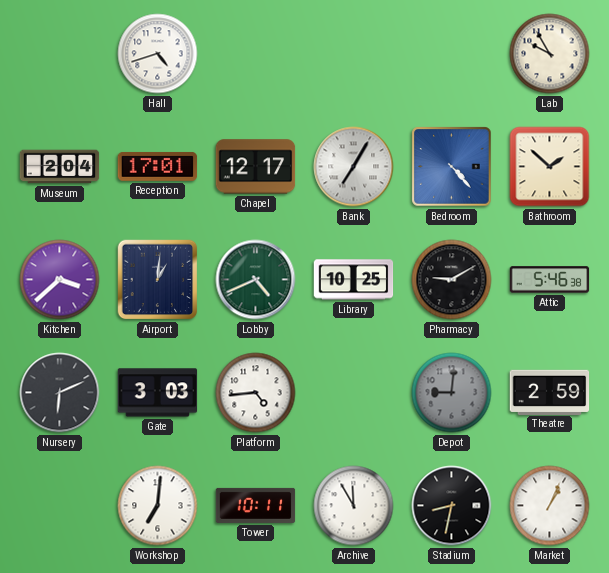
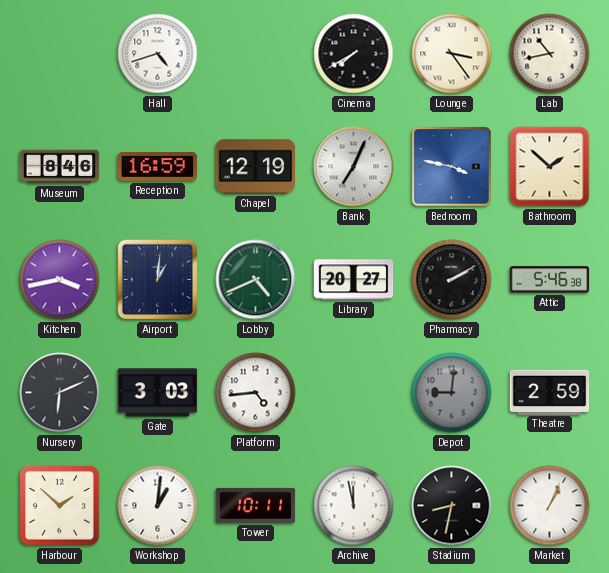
Cinema: none -> 7:40
Lounge: none -> 3:24
Lab: 9:55 -> 10:43
Museum: 2:04 -> 8:46
Reception: 17:01 -> 16:59
Chapel: 12:17 -> 12:19
Bank: 7:05 -> 7:04
Bedroom: 4:23 -> 3:47
Kitchen: 3:38 -> 3:43
Library: 10:25 -> 20:27
Pharmacy: 9:10 -> 2:10
Harbour: none -> 1:52
Workshop: 7:01 -> 1:01
Archive: 11:55 -> 11:58
